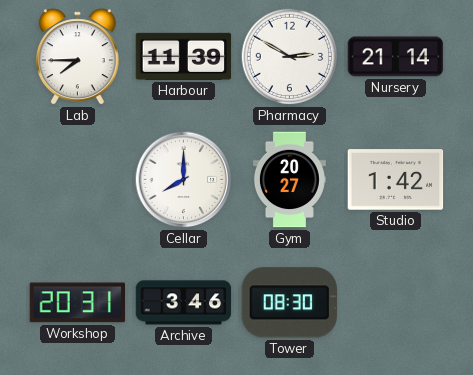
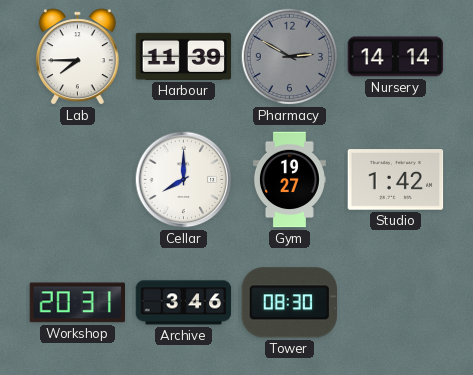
Pharmacy dial: white -> grey
Nursery: 21:14 -> 14:14
Gym: 20:27 -> 19:27
